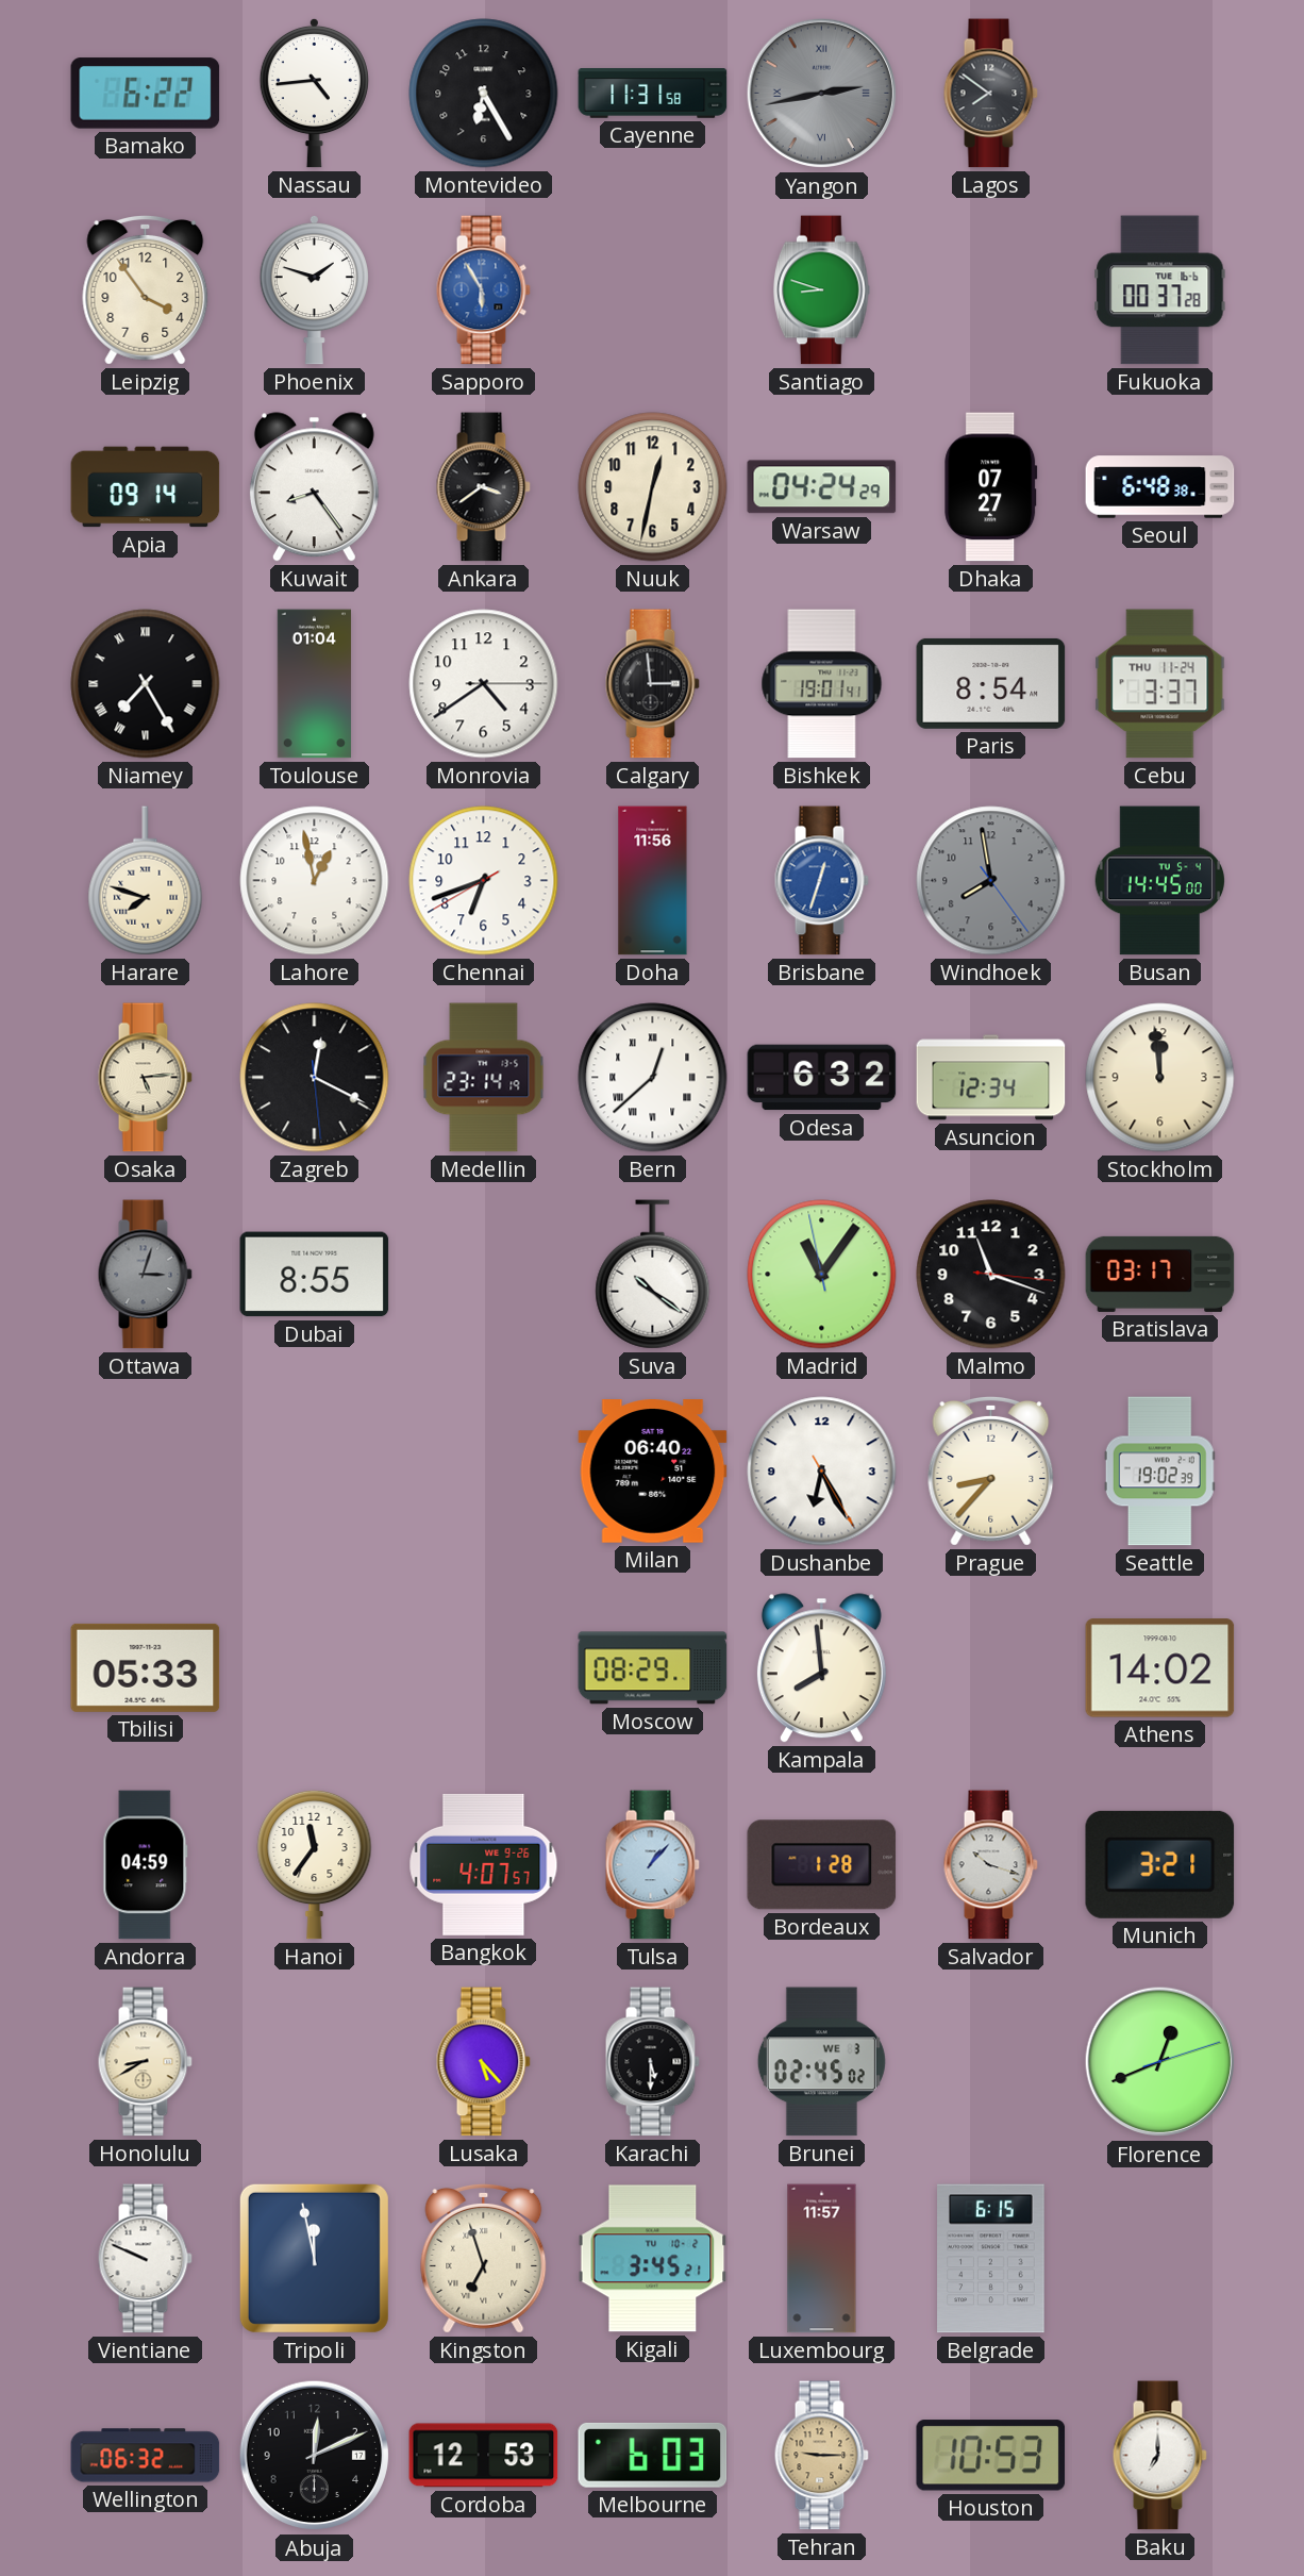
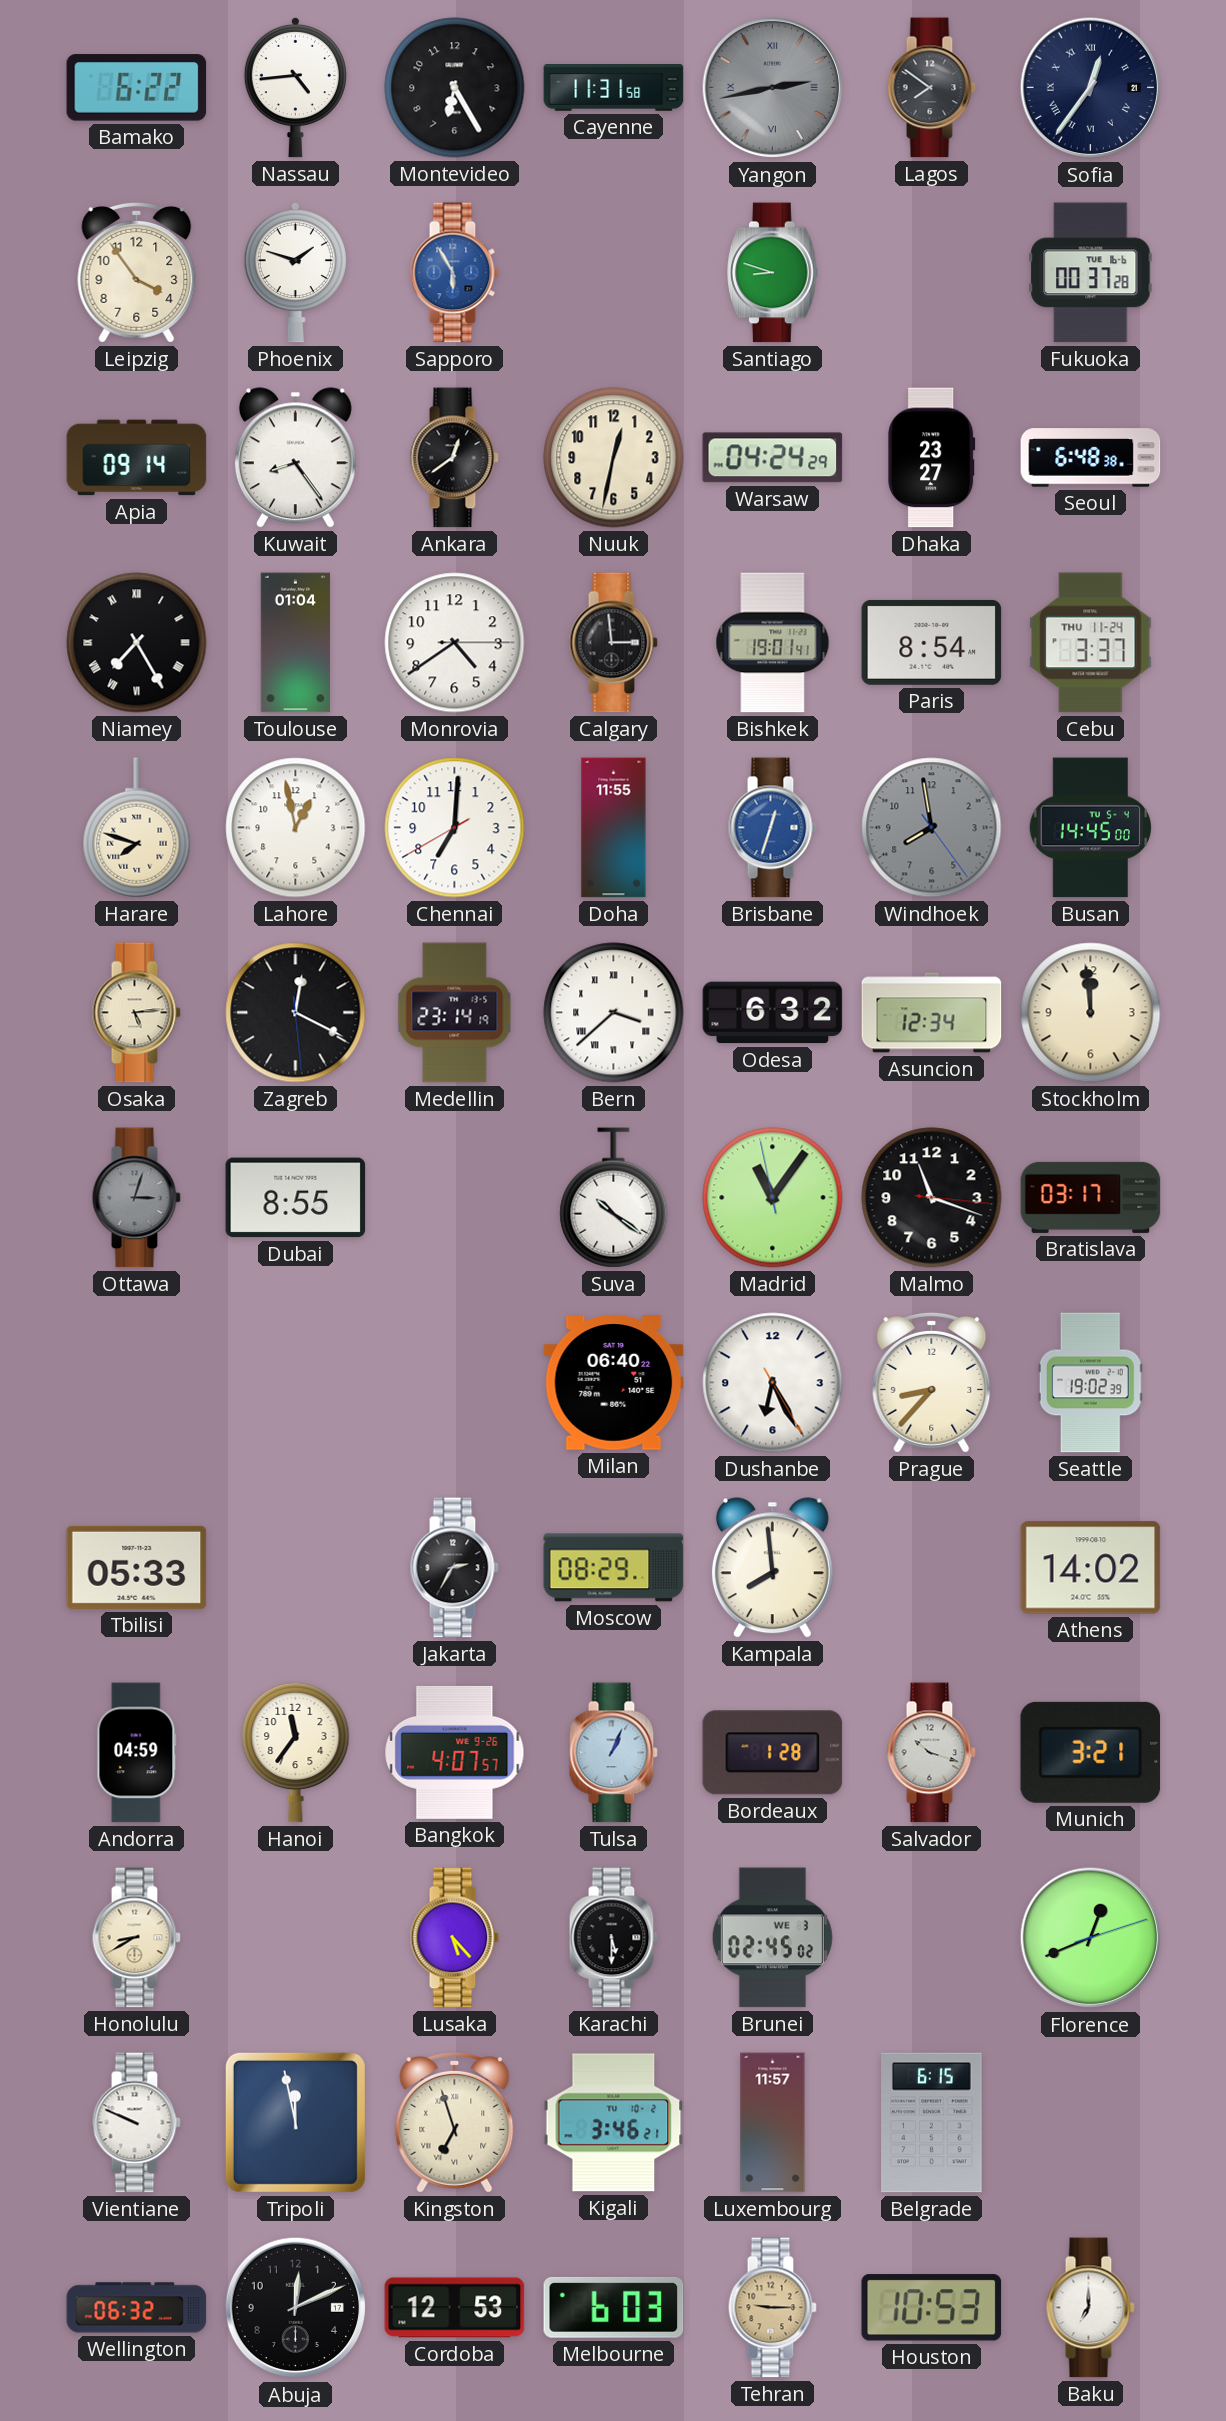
Sofia: none -> 12:36
Ankara: 3:39 -> 12:39
Dhaka: 07:27 -> 23:27
Chennai: 6:41 -> 7:00
Doha: 11:56 -> 11:55
Bern: 12:38 -> 3:38
Jakarta: none -> 2:35
Tulsa: 1:07 -> 1:04
Kigali: 3:45 -> 3:46
